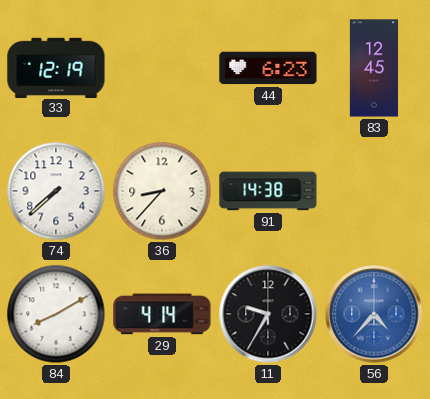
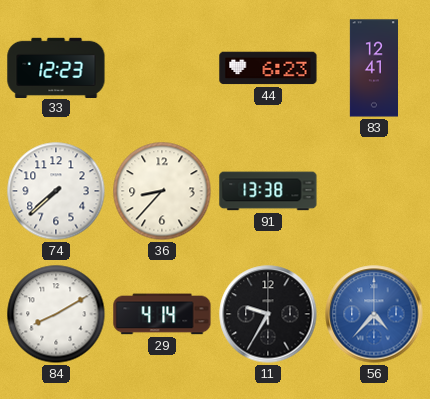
33: 12:19 -> 12:23
83: 12:45 -> 12:41
91: 14:38 -> 13:38
